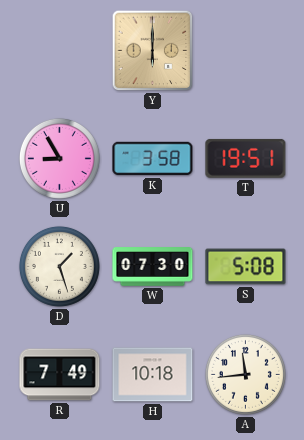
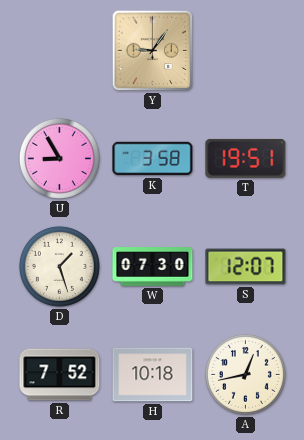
Y: 6:00 -> 9:06
S: 5:08 -> 12:07
R: 7:49 -> 7:52
A: 11:44 -> 12:43
